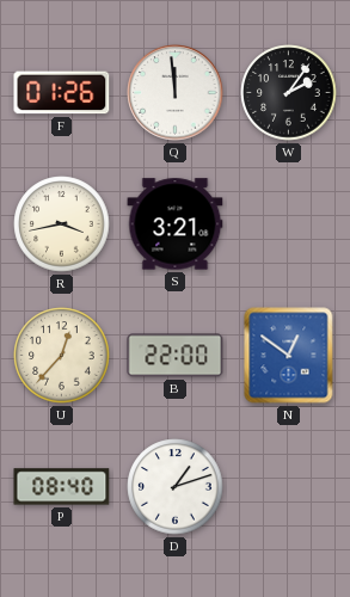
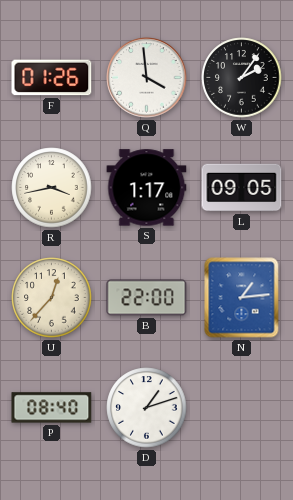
Q: 11:59 -> 3:59
S: 3:21 -> 1:17
L: none -> 09:05
N: 12:51 -> 1:14
